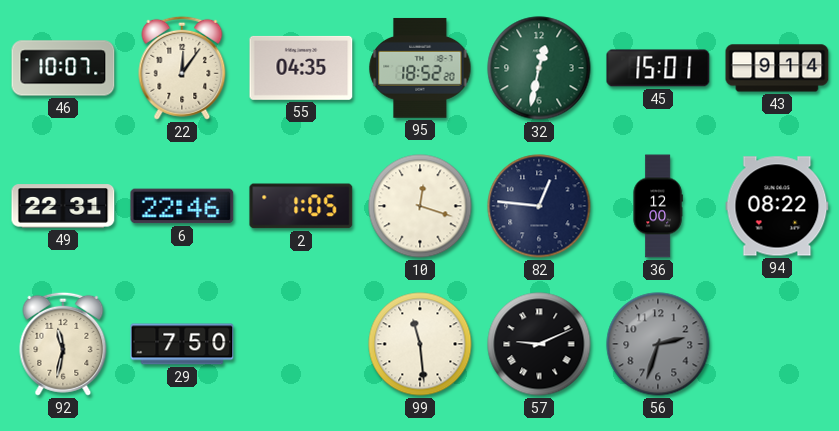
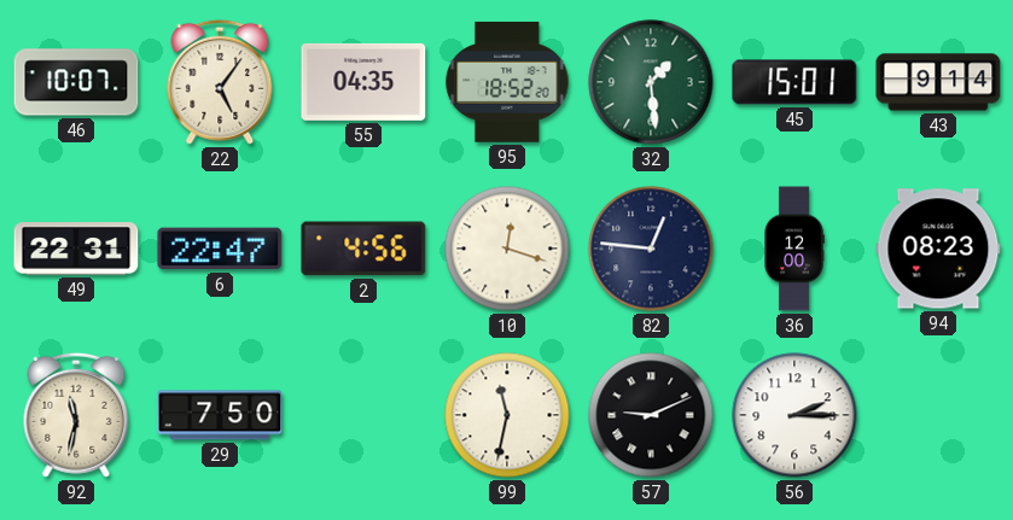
22: 12:06 -> 5:06
32: 12:32 -> 1:29
6: 22:46 -> 22:47
2: 1:05 -> 4:56
94: 08:22 -> 08:23
99: 11:29 -> 11:32
56: 2:33 -> 2:15
56 dial: grey -> white
